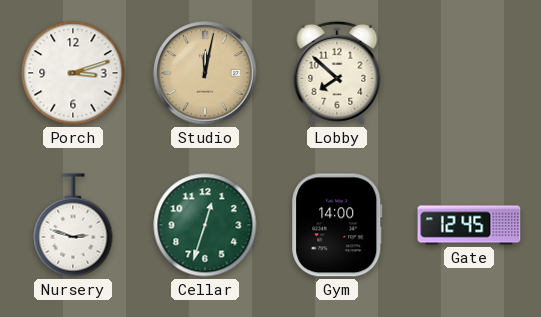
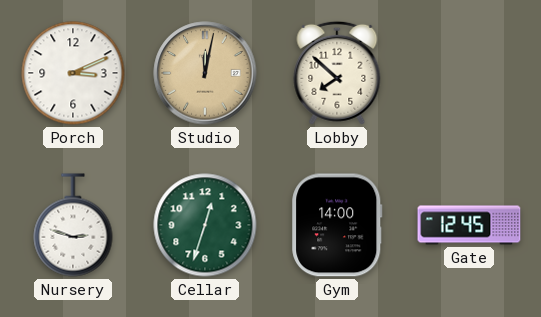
Porch: 3:12 -> 3:11
